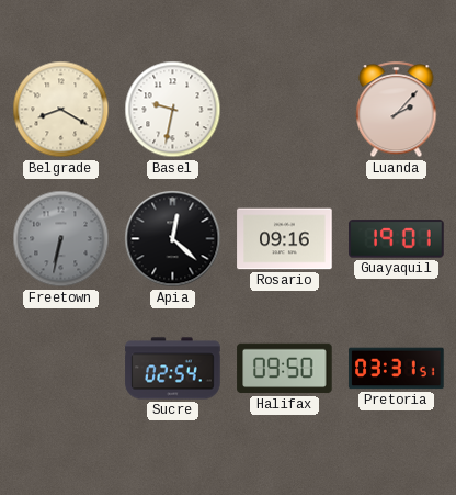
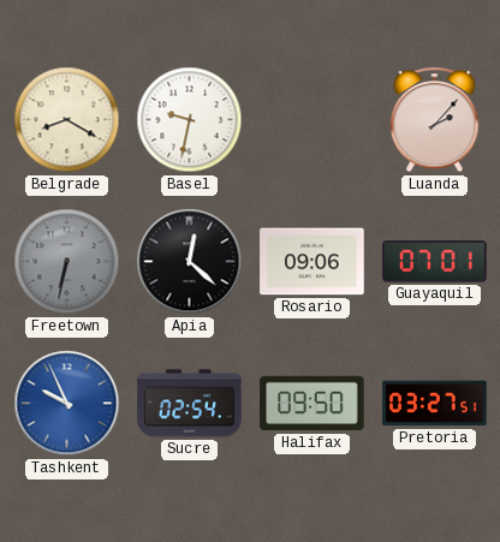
Rosario: 09:16 -> 09:06
Guayaquil: 19:01 -> 07:01
Tashkent: none -> 9:56
Pretoria: 03:31 -> 03:27
